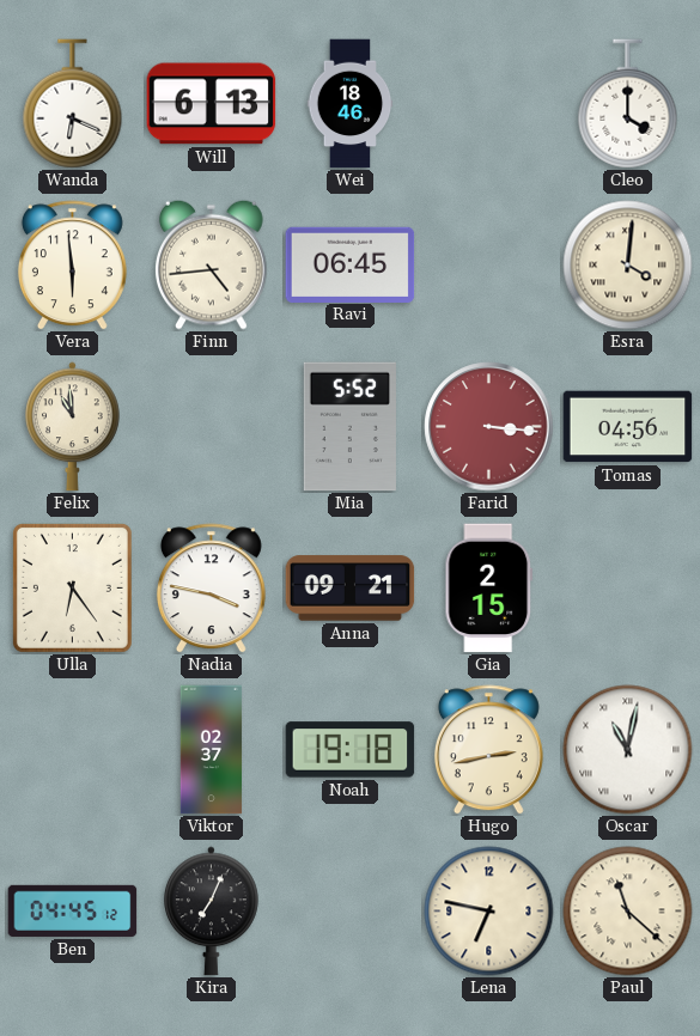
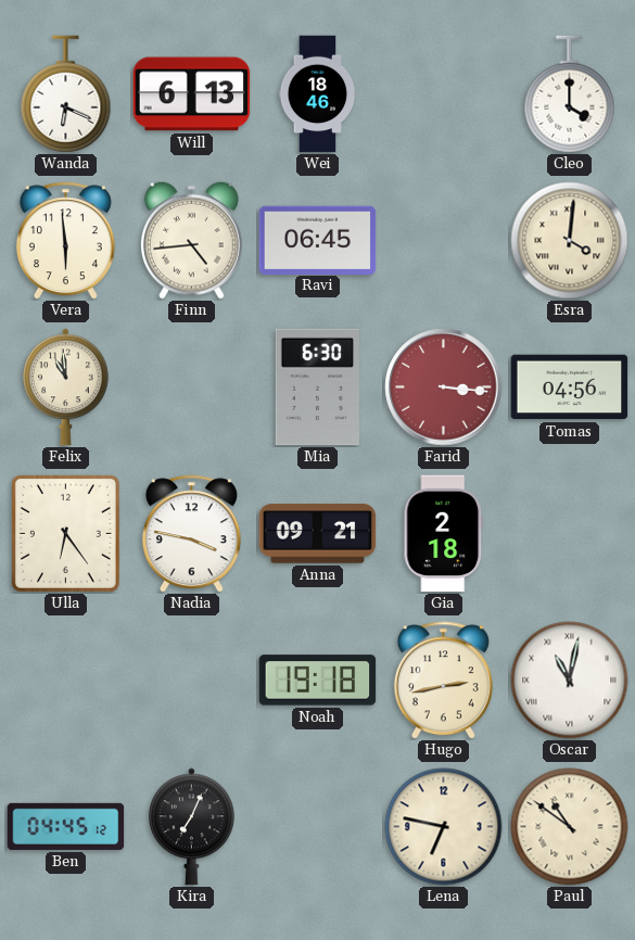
Mia: 5:52 -> 6:30
Gia: 2:15 -> 2:18
Viktor: 02:37 -> none
Paul: 11:22 -> 10:51
